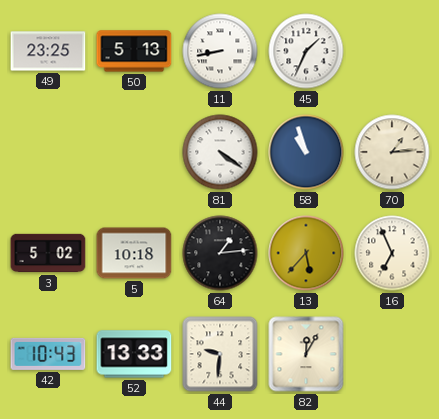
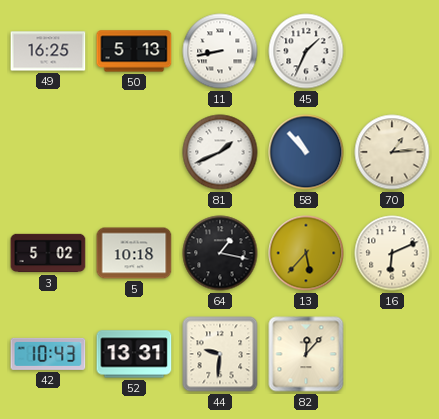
49: 23:25 -> 16:25
81: 4:21 -> 1:41
58: 10:57 -> 10:53
64: 1:14 -> 1:17
16: 6:56 -> 6:11
52: 13:33 -> 13:31
82: 12:05 -> 12:07
